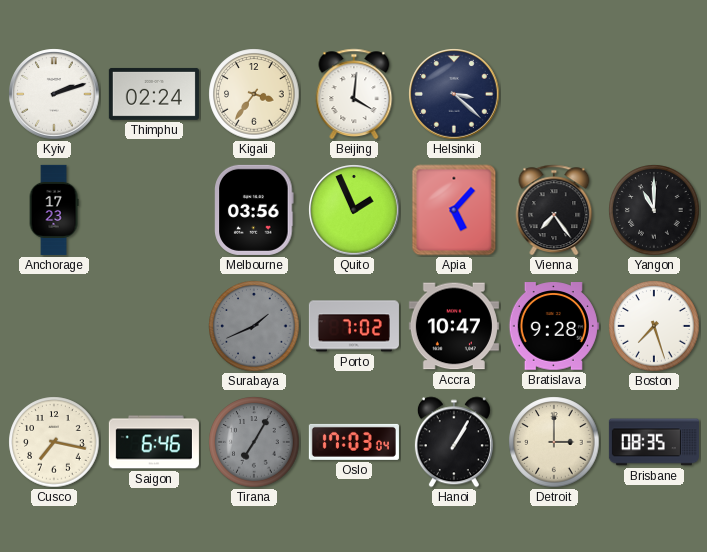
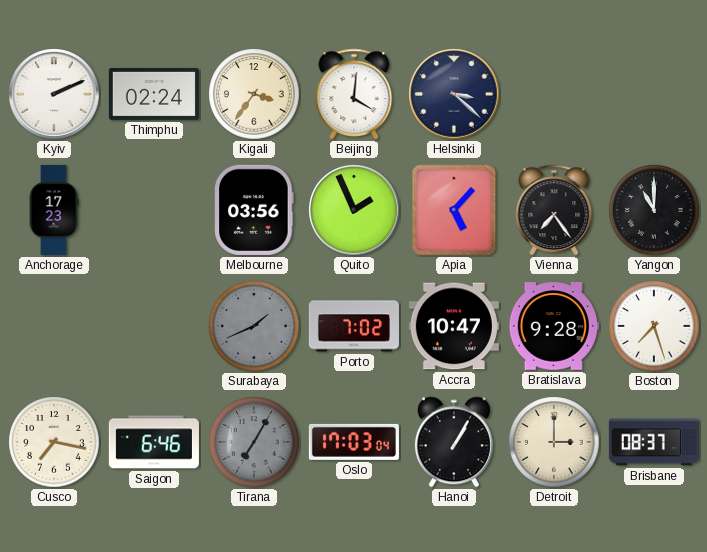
Kyiv: 2:12 -> 2:11
Brisbane: 08:35 -> 08:37
